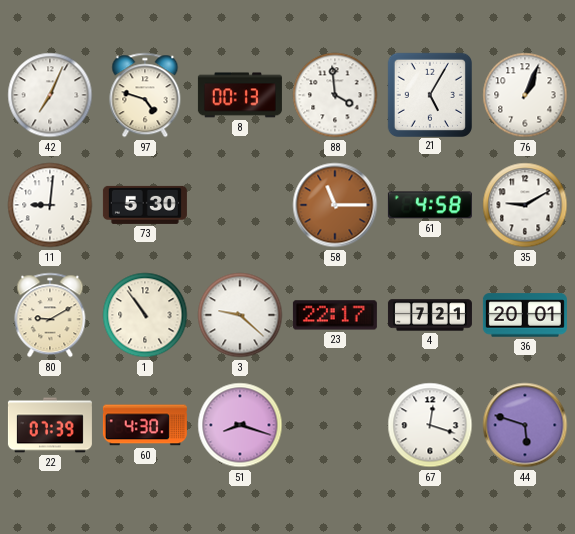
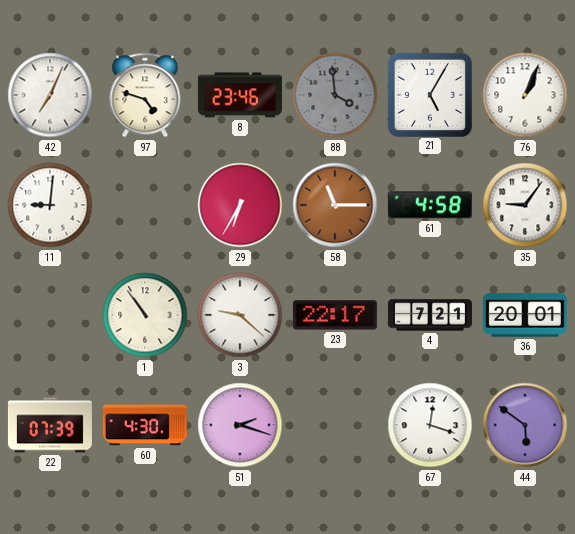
8: 00:13 -> 23:46
88 dial: white -> grey
73: 5:30 -> none
29: none -> 6:35
35: 9:10 -> 9:06
80: 9:10 -> none
51: 8:18 -> 2:18
44: 5:48 -> 5:51
